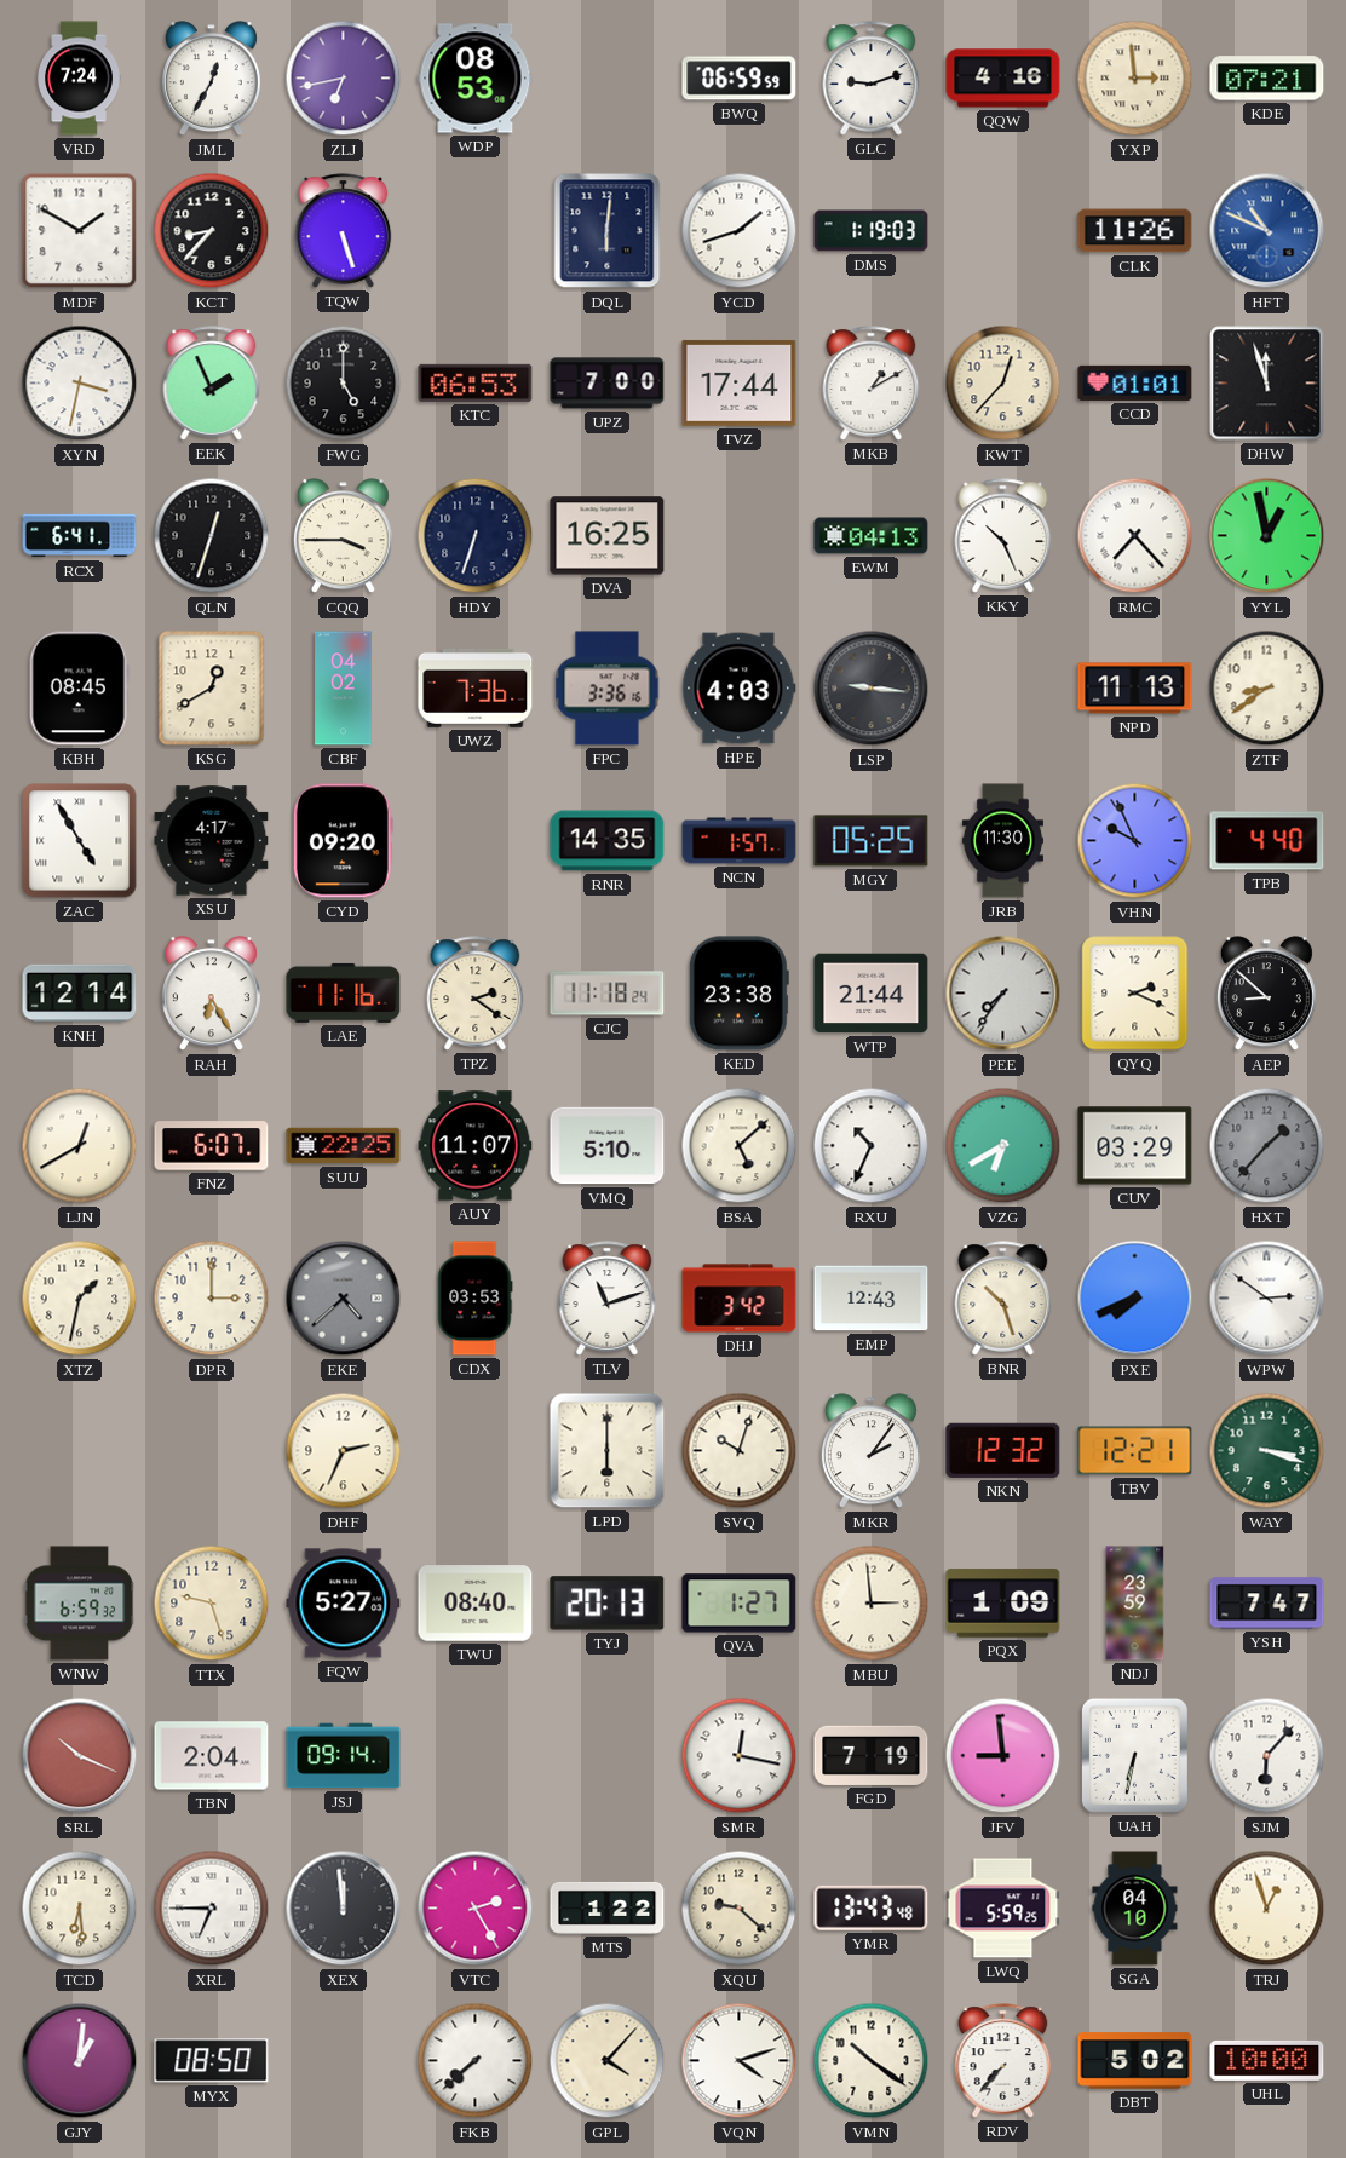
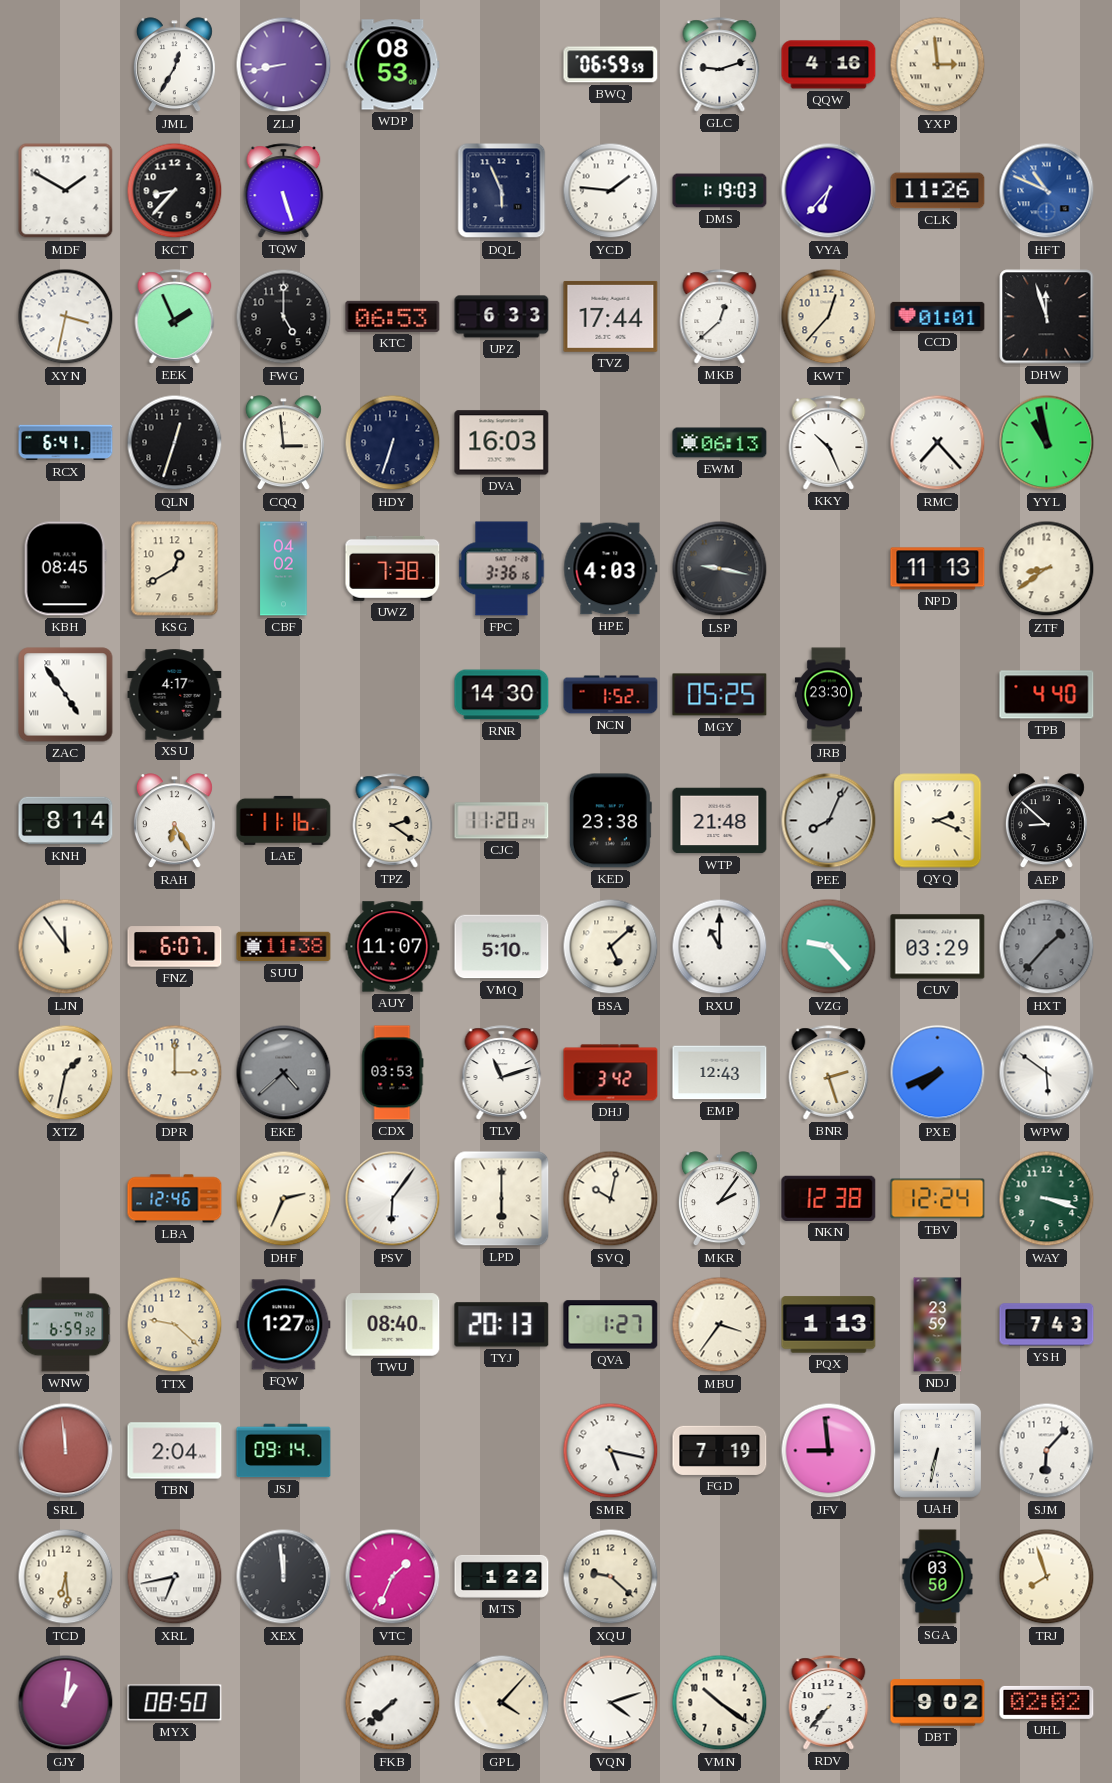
VRD: 7:24 -> none
ZLJ: 6:43 -> 8:43
KDE: 07:21 -> none
DQL: 6:01 -> 5:56
YCD: 1:42 -> 1:46
VYA: none -> 6:37
UPZ: 7:00 -> 6:33
MKB: 1:10 -> 12:38
CQQ: 3:45 -> 2:59
DVA: 16:25 -> 16:03
EWM: 04:13 -> 06:13
YYL: 12:58 -> 10:58
UWZ: 7:36 -> 7:38
LSP: 9:16 -> 9:17
ZAC: 4:55 -> 4:54
CYD: 09:20 -> none
RNR: 14:35 -> 14:30
NCN: 1:57 -> 1:52
JRB: 11:30 -> 23:30
VHN: 9:56 -> none
KNH: 12:14 -> 8:14
CJC: 11:18 -> 11:20
WTP: 21:44 -> 21:48
PEE: 7:36 -> 8:04
LJN: 12:40 -> 11:54
SUU: 22:25 -> 11:38
RXU: 10:34 -> 11:00
VZG: 6:40 -> 9:23
BNR: 10:27 -> 2:27
WPW: 2:51 -> 5:51
LBA: none -> 12:46
PSV: none -> 6:06
SVQ: 10:03 -> 10:02
NKN: 12:32 -> 12:38
TBV: 12:21 -> 12:24
TTX: 9:27 -> 9:22
FQW: 5:27 -> 1:27
MBU: 2:59 -> 3:36
PQX: 1:09 -> 1:13
YSH: 7:47 -> 7:43
SRL: 10:19 -> 11:59
SMR: 12:17 -> 5:17
XRL: 6:45 -> 6:43
VTC: 2:25 -> 1:34
YMR: 13:43 -> none
LWQ: 5:59 -> none
SGA: 04:10 -> 03:50
TRJ: 12:57 -> 7:57
DBT: 5:02 -> 9:02
UHL: 10:00 -> 02:02
